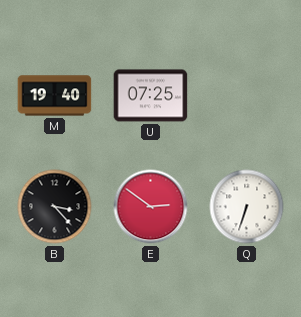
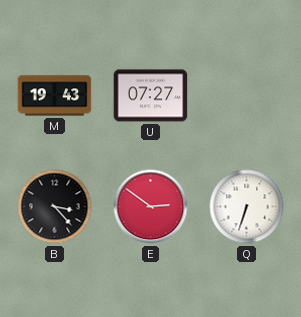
M: 19:40 -> 19:43
U: 07:25 -> 07:27
